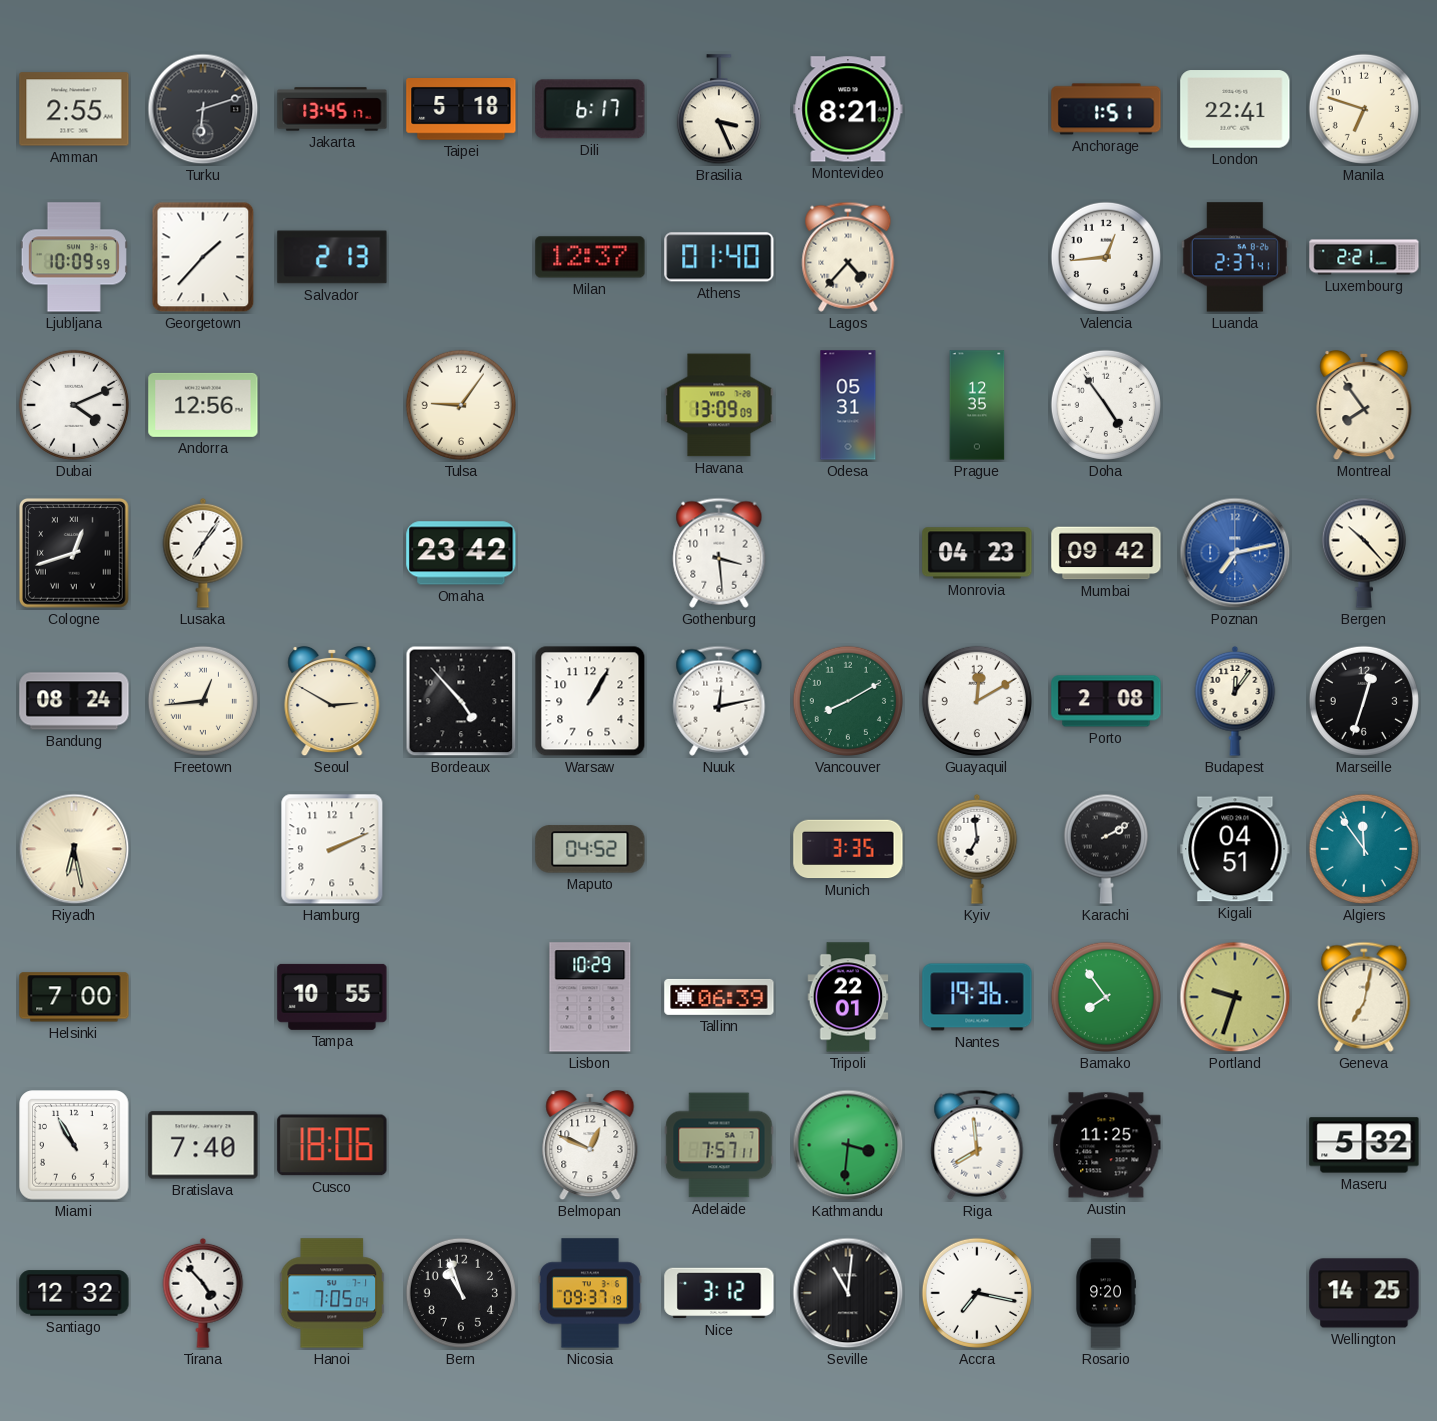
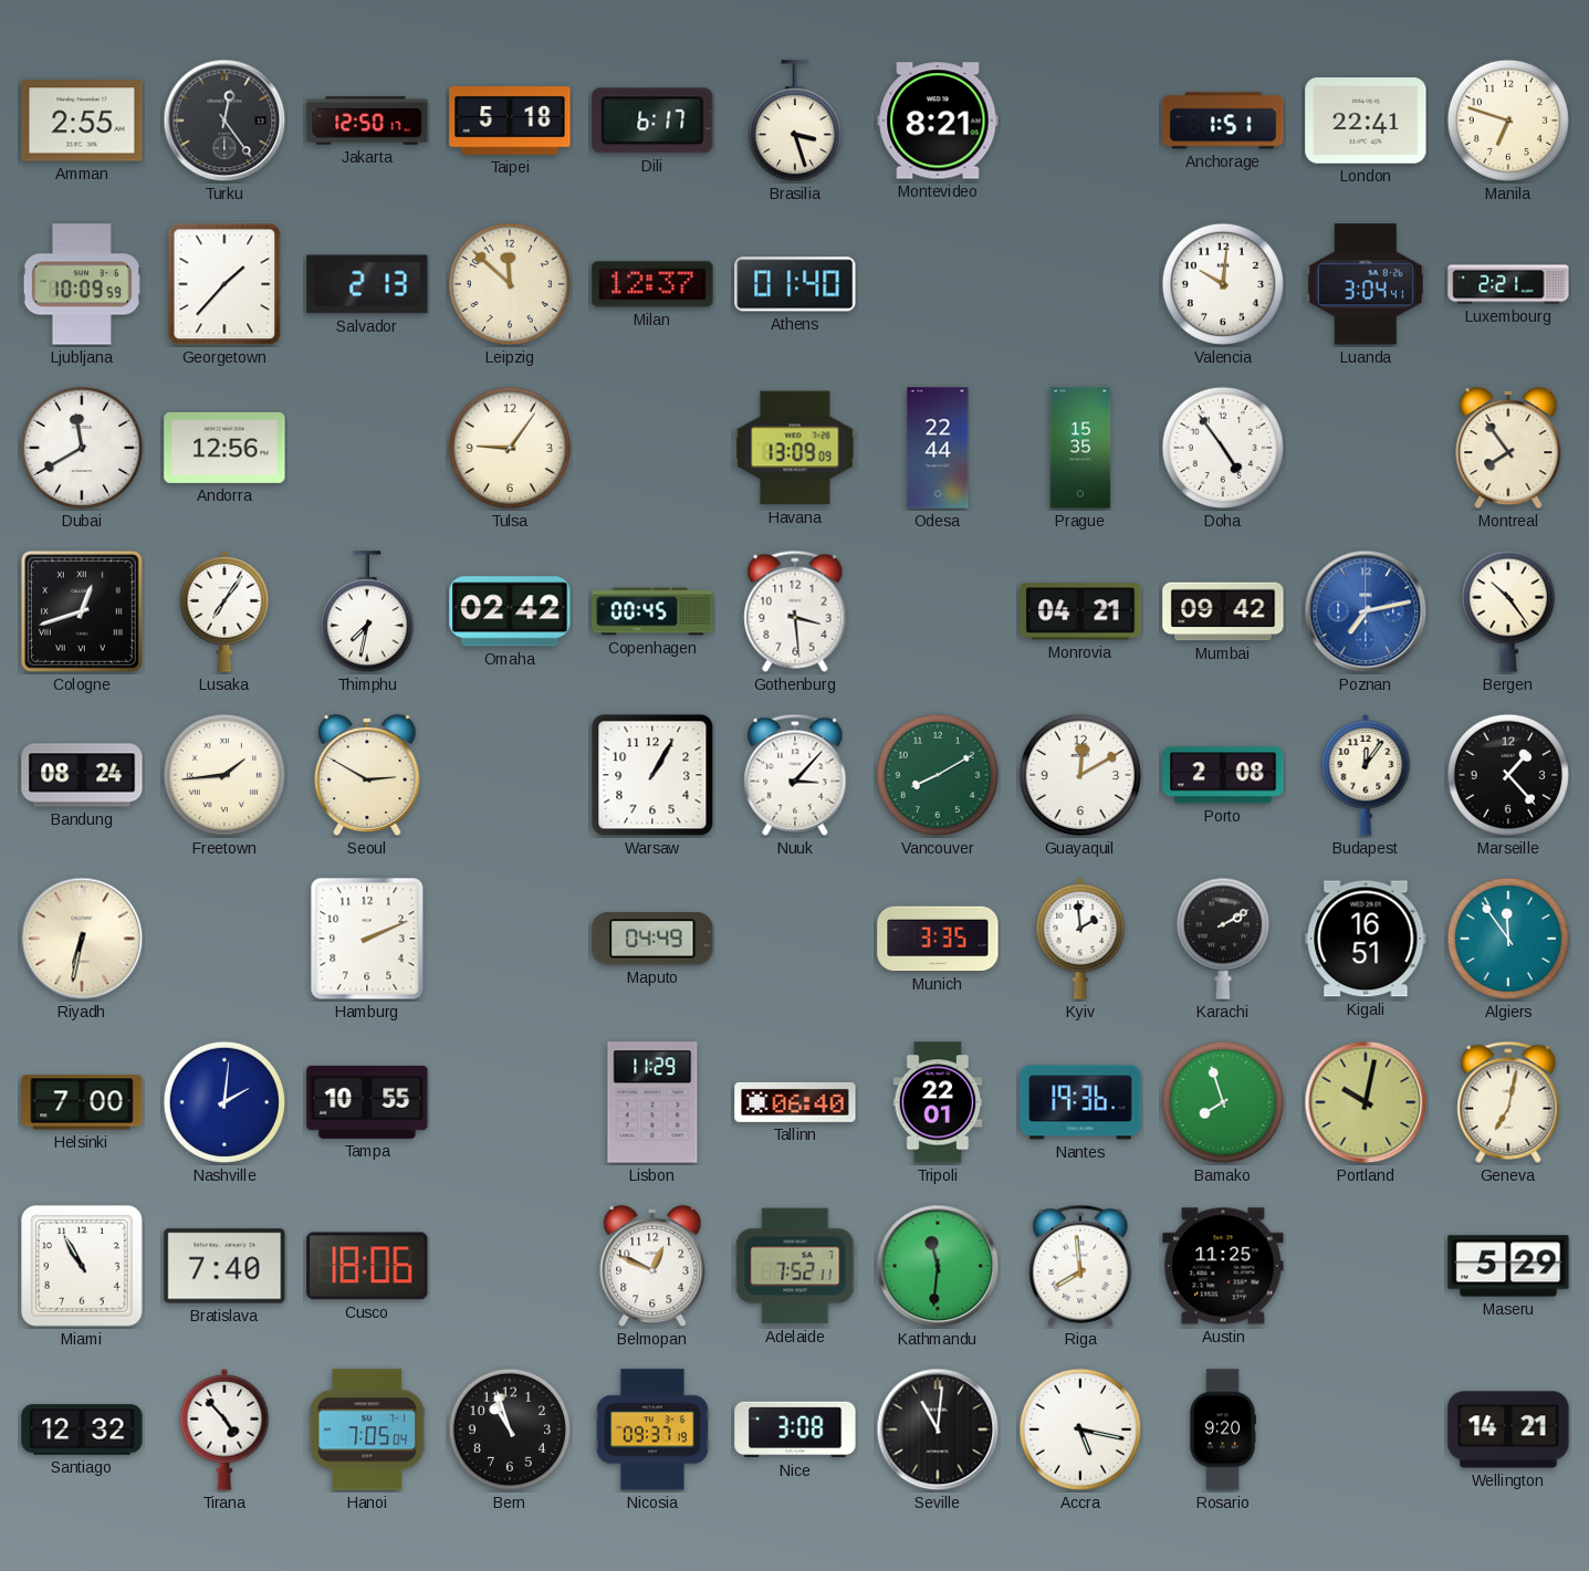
Turku: 6:12 -> 12:24
Jakarta: 13:45 -> 12:50
Brasilia: 3:26 -> 3:27
Leipzig: none -> 11:52
Lagos: 4:37 -> none
Valencia: 12:44 -> 10:01
Luanda: 2:37 -> 3:04
Dubai: 4:11 -> 11:40
Odesa: 05:31 -> 22:44
Prague: 12:35 -> 15:35
Thimphu: none -> 7:32
Omaha: 23:42 -> 02:42
Copenhagen: none -> 00:45
Monrovia: 04:23 -> 04:21
Bergen: 10:23 -> 10:24
Freetown: 12:44 -> 1:44
Bordeaux: 4:53 -> none
Nuuk: 12:13 -> 3:07
Marseille: 12:33 -> 1:23
Riyadh: 6:28 -> 6:32
Maputo: 04:52 -> 04:49
Kyiv: 6:59 -> 1:59
Kigali: 04:51 -> 16:51
Nashville: none -> 2:01
Lisbon: 10:29 -> 11:29
Tallinn: 06:39 -> 06:40
Bamako: 7:54 -> 7:57
Portland: 9:33 -> 10:02
Adelaide: 7:57 -> 7:52
Kathmandu: 3:31 -> 11:31
Maseru: 5:32 -> 5:29
Nice: 3:12 -> 3:08
Accra: 7:17 -> 5:17
Wellington: 14:25 -> 14:21
